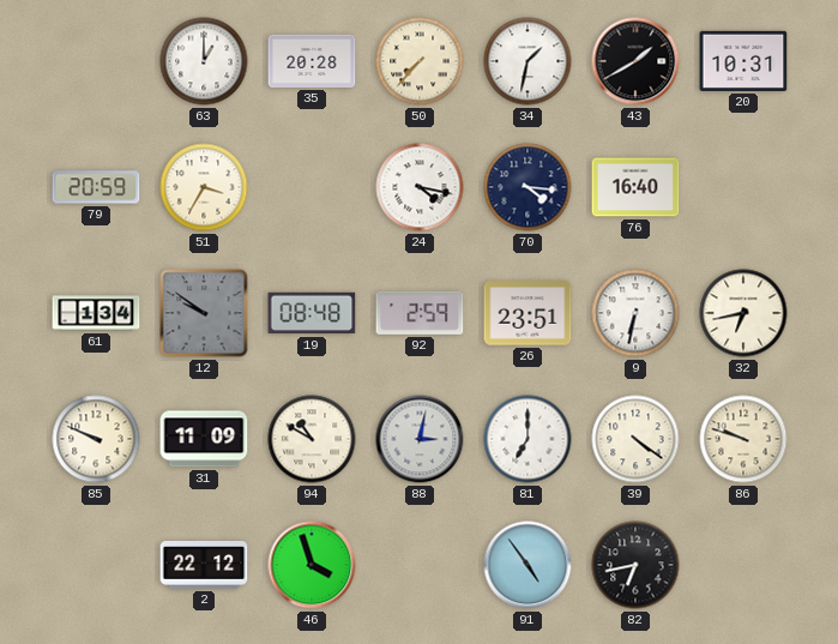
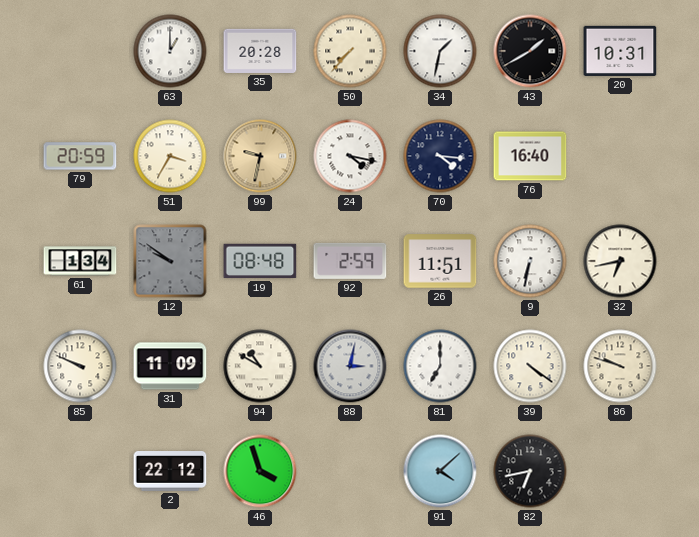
99: none -> 9:32
26: 23:51 -> 11:51
91: 4:54 -> 4:08
